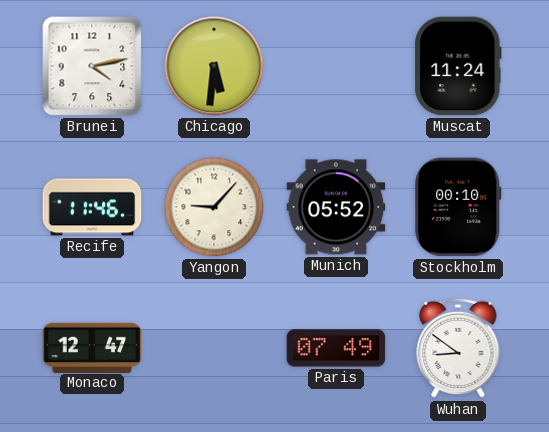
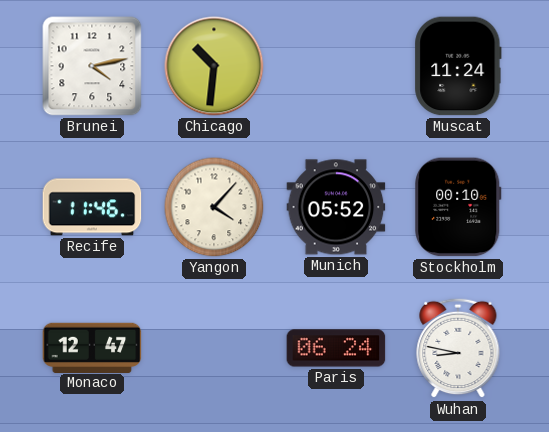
Chicago: 5:31 -> 10:31
Yangon: 9:07 -> 4:07
Paris: 07:49 -> 06:24
Wuhan: 8:51 -> 8:47
